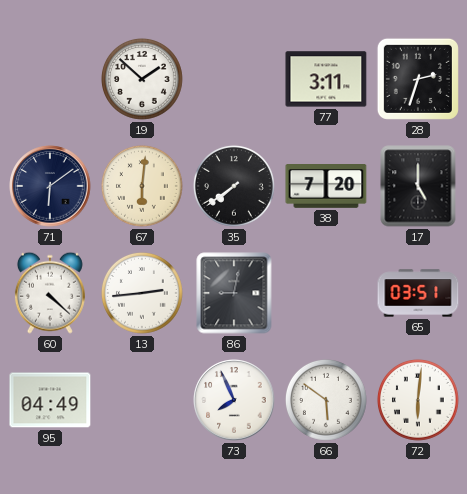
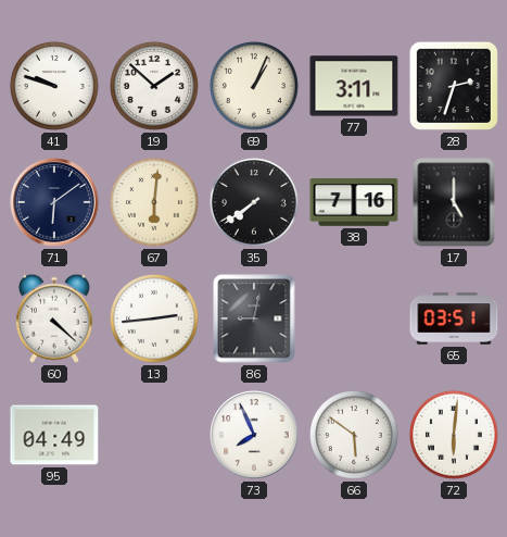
41: none -> 9:48
69: none -> 1:04
38: 7:20 -> 7:16
